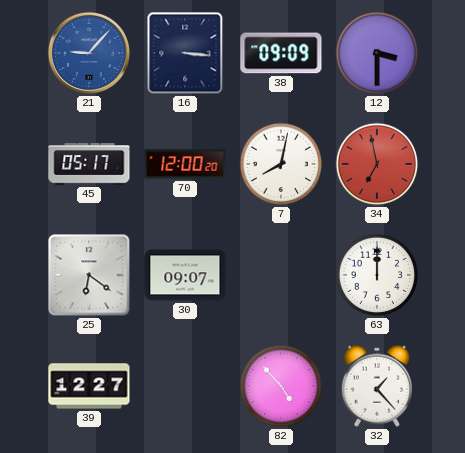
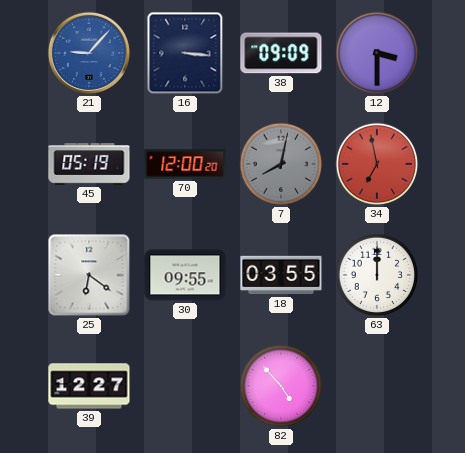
45: 05:17 -> 05:19
7 dial: white -> grey
30: 09:07 -> 09:55
18: none -> 03:55
32: 1:23 -> none
